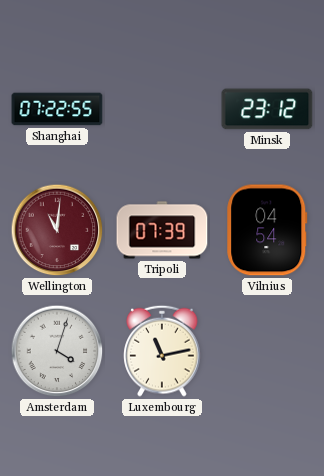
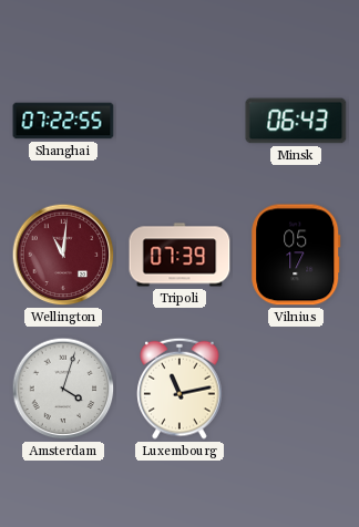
Minsk: 23:12 -> 06:43
Vilnius: 04:54 -> 05:17
